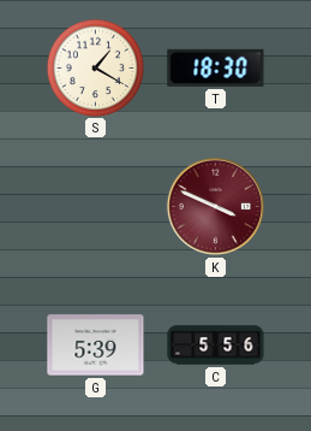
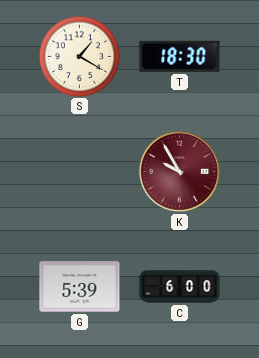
K: 3:49 -> 9:55
C: 5:56 -> 6:00
